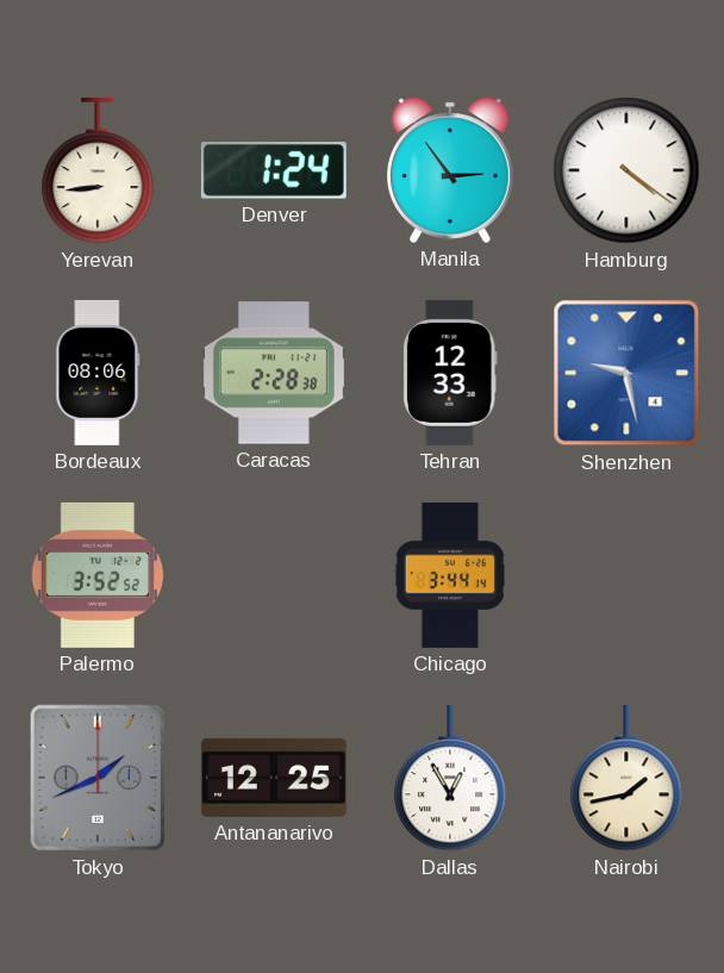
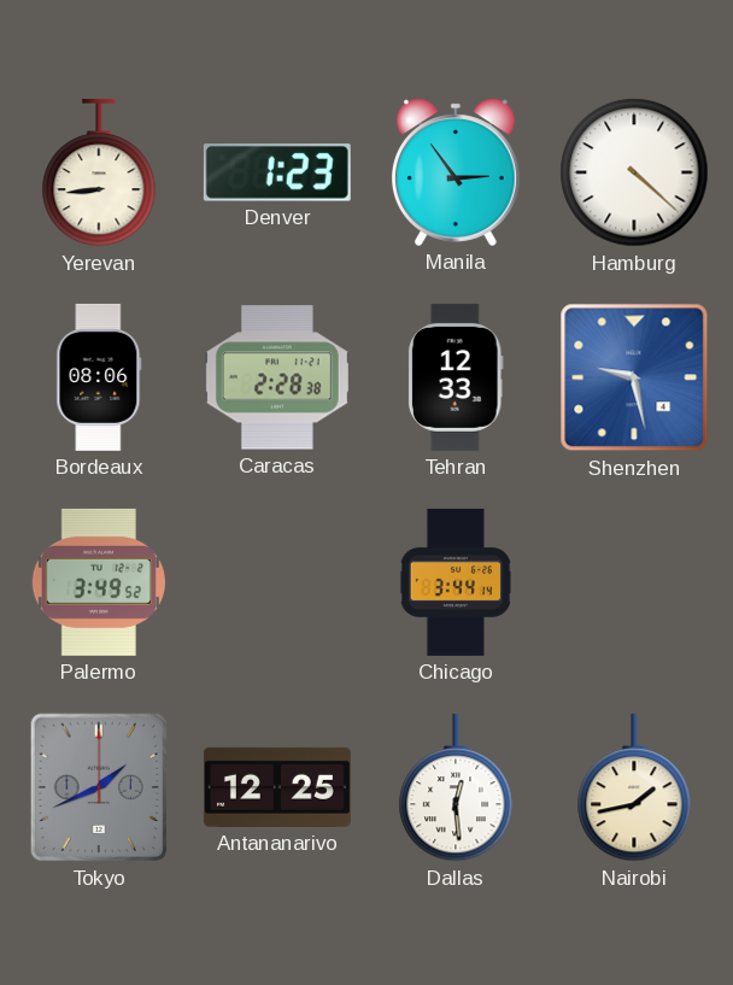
Denver: 1:24 -> 1:23
Hamburg: 4:21 -> 4:22
Palermo: 3:52 -> 3:49
Dallas: 12:55 -> 12:29
